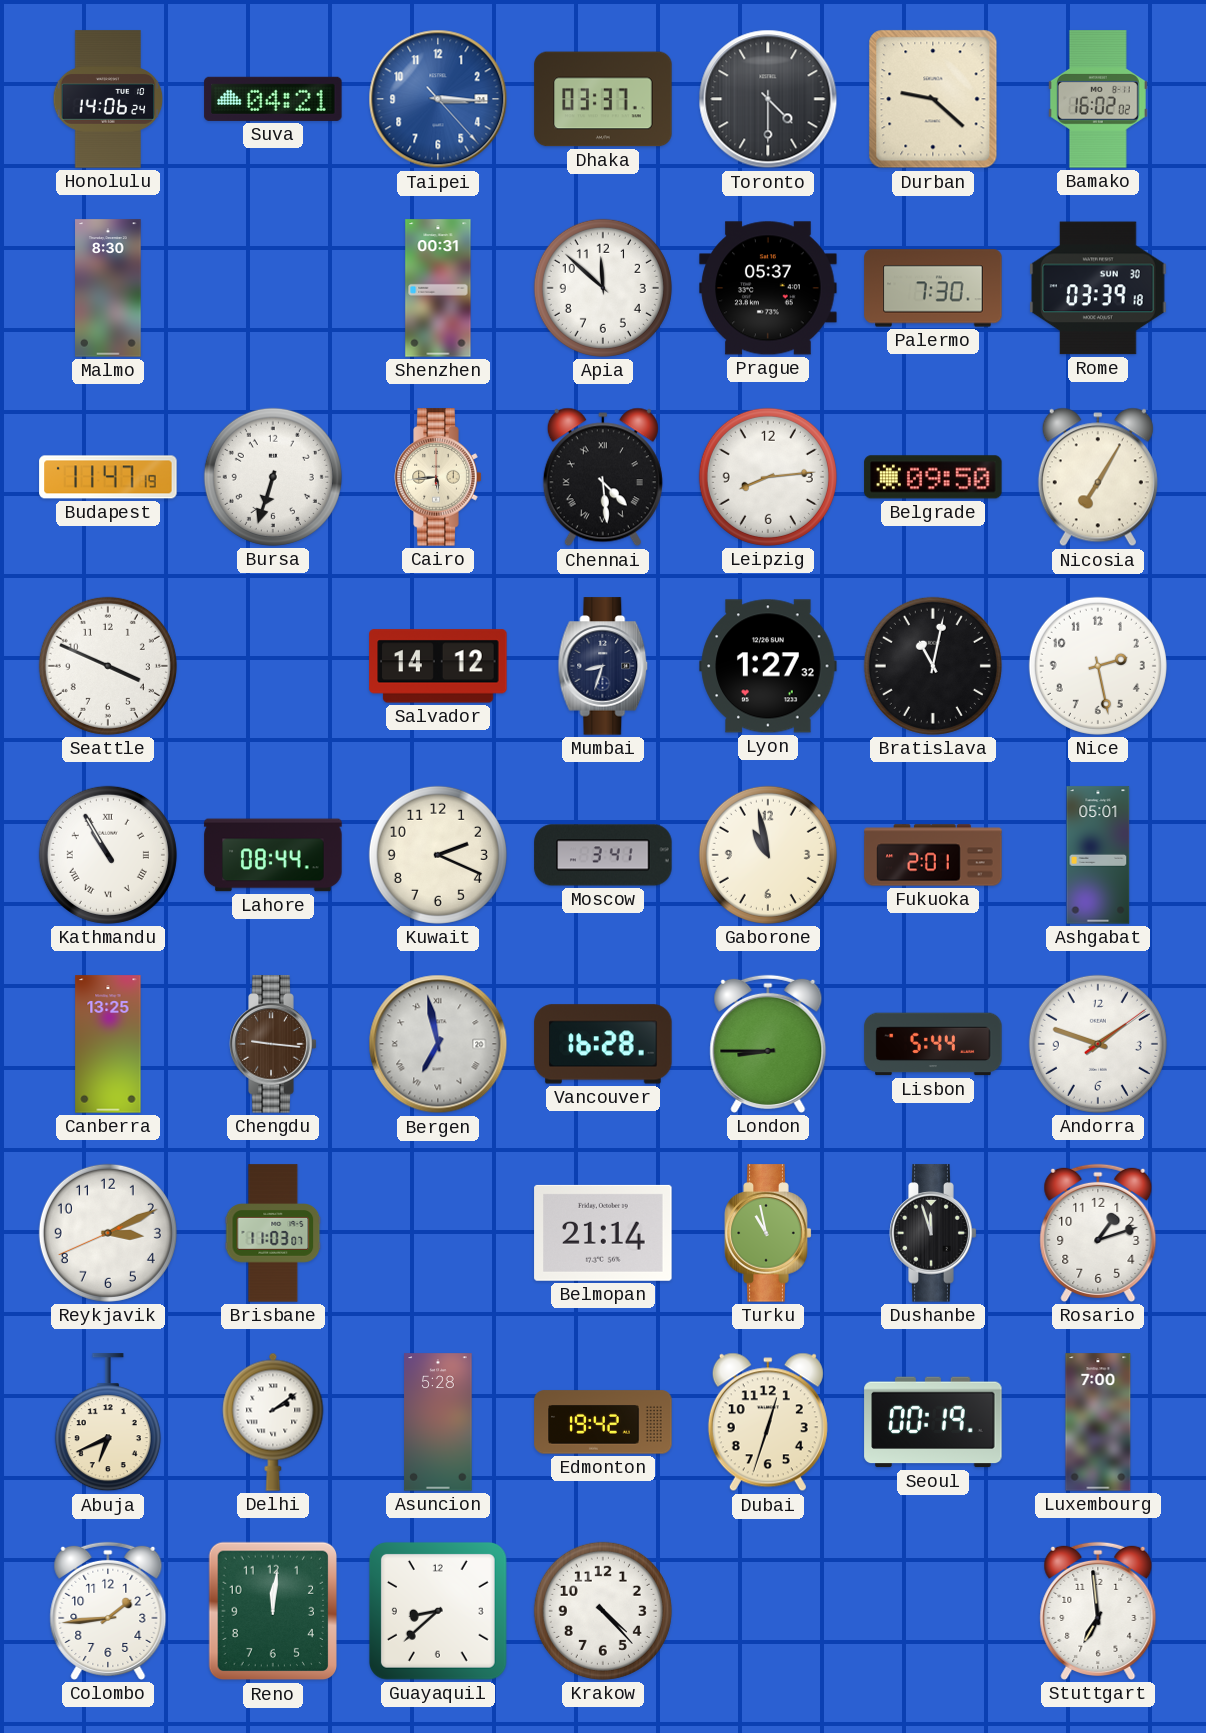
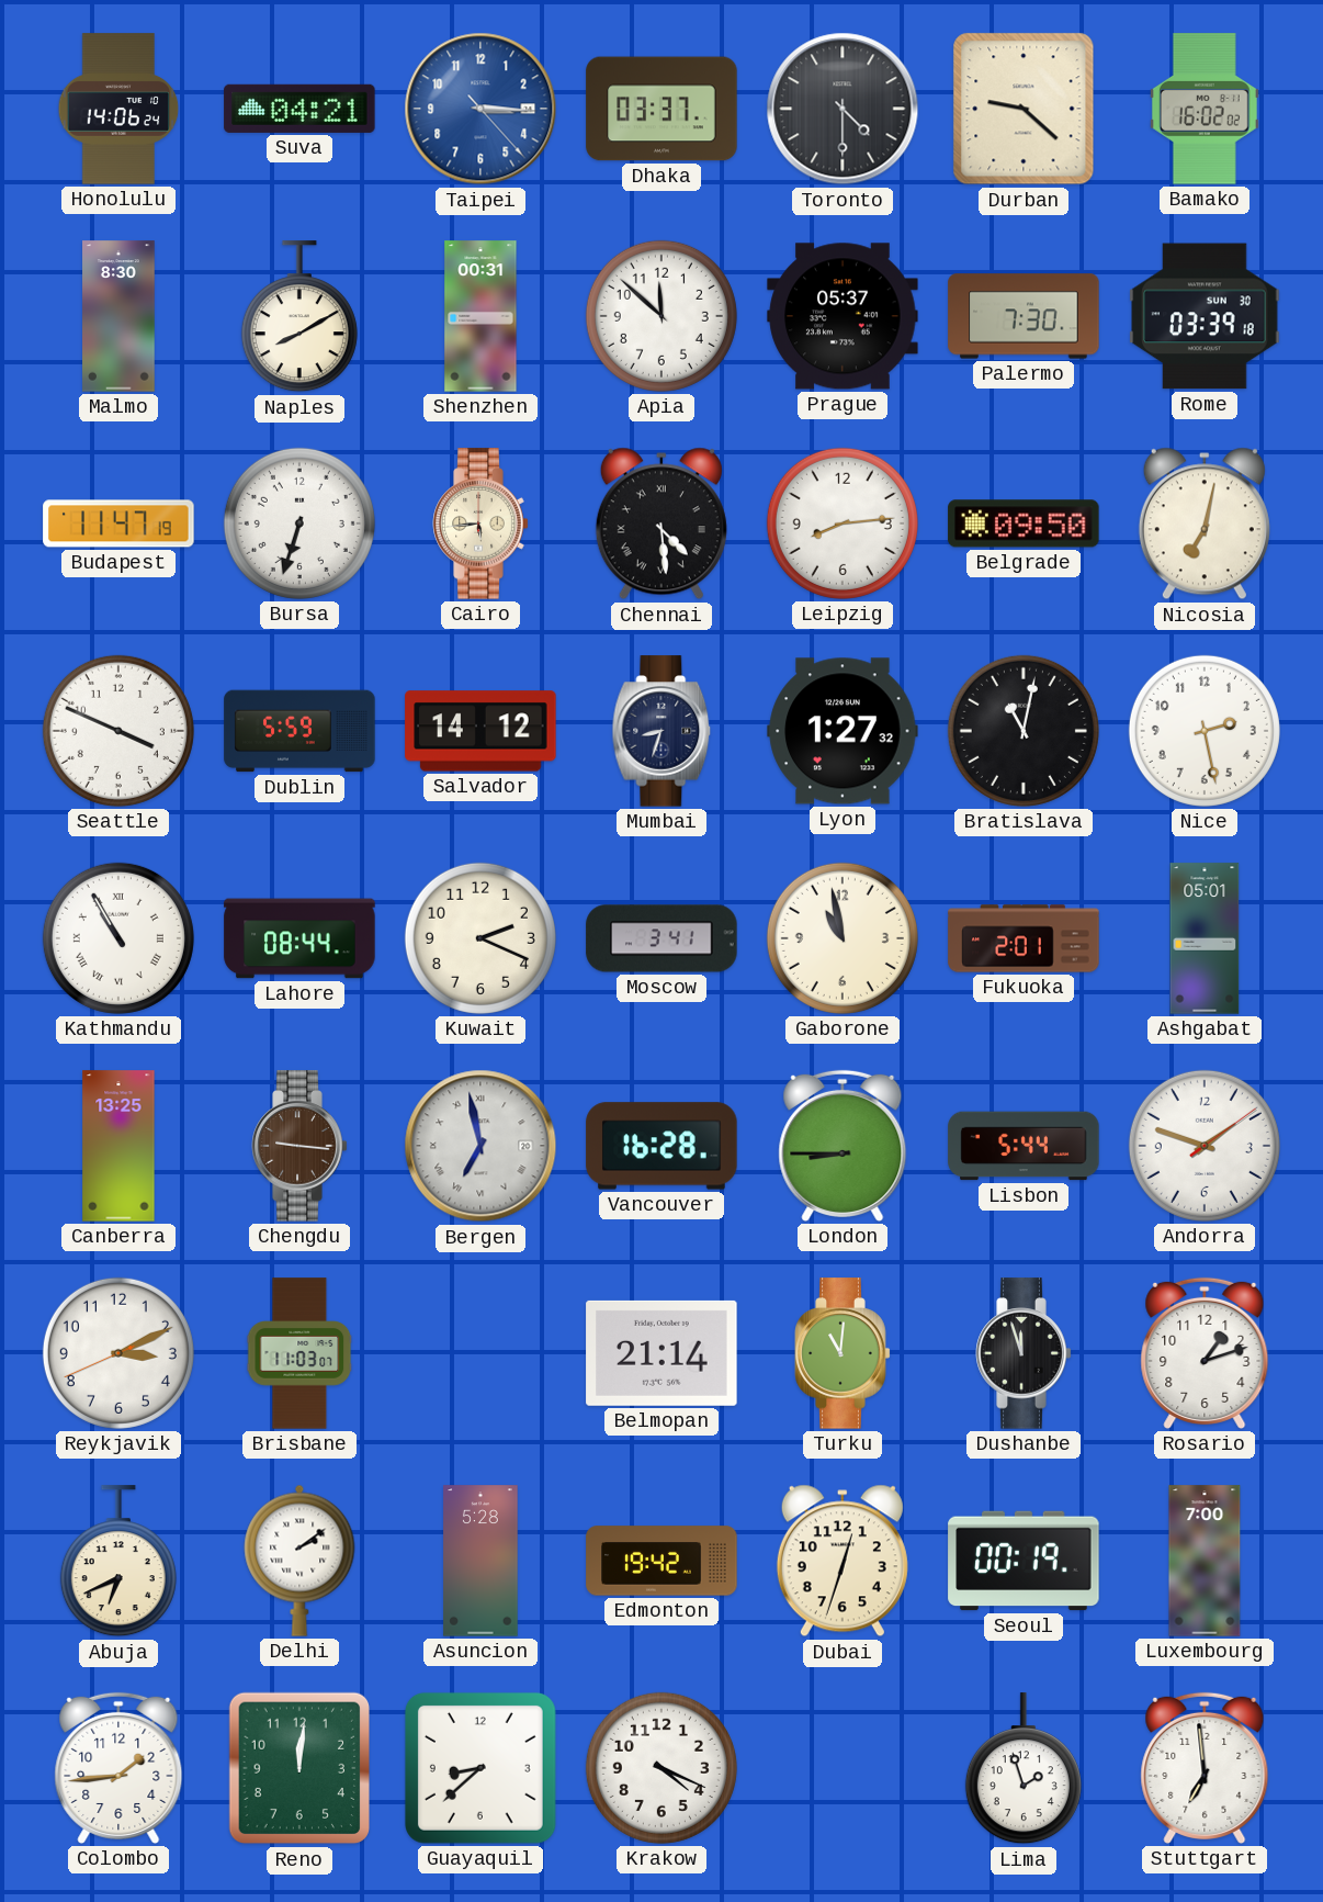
Naples: none -> 8:10
Nicosia: 7:05 -> 7:02
Dublin: none -> 5:59
Turku: 10:58 -> 11:01
Krakow: 4:23 -> 4:19
Lima: none -> 1:57
